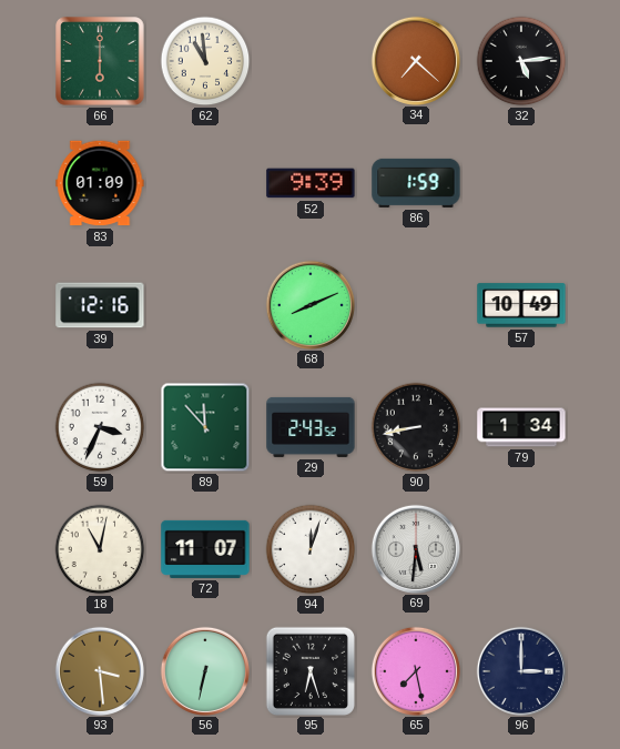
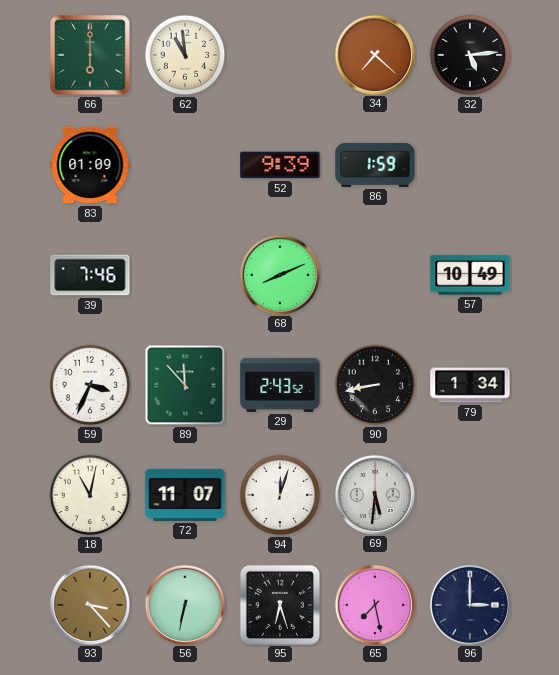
39: 12:16 -> 7:46
93: 3:29 -> 3:23
